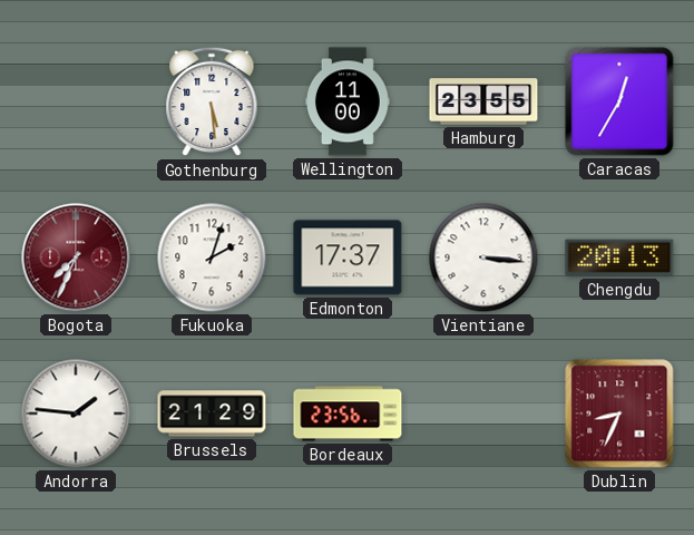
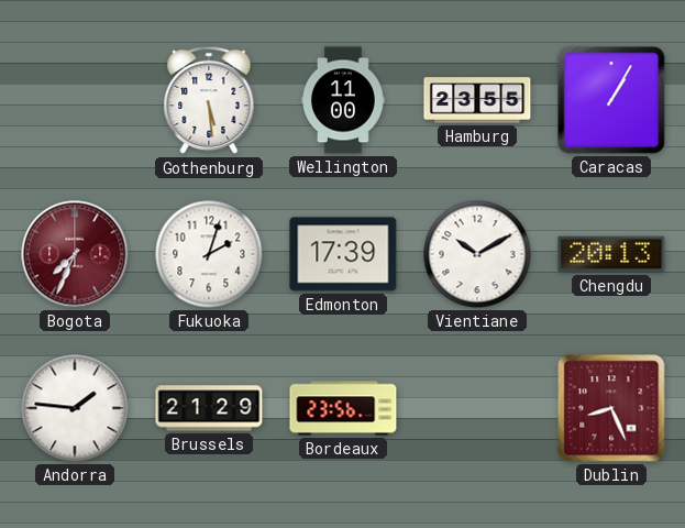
Caracas: 12:35 -> 1:05
Edmonton: 17:37 -> 17:39
Vientiane: 3:16 -> 10:10
Dublin: 8:34 -> 8:26
